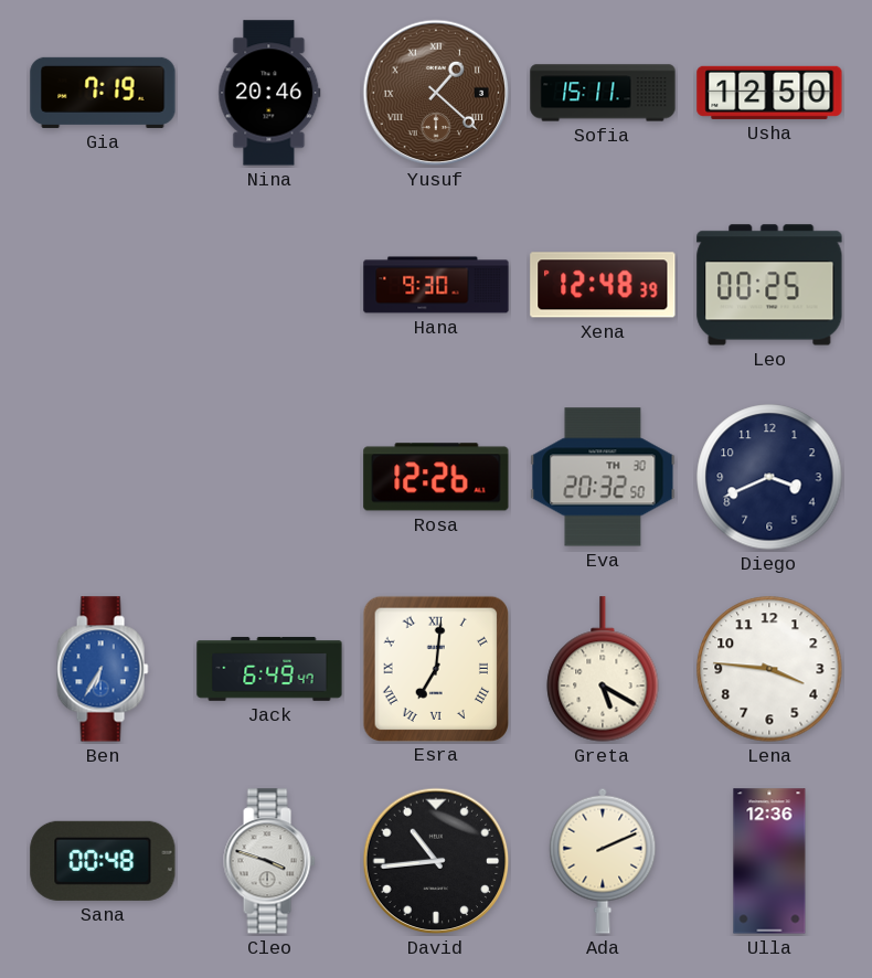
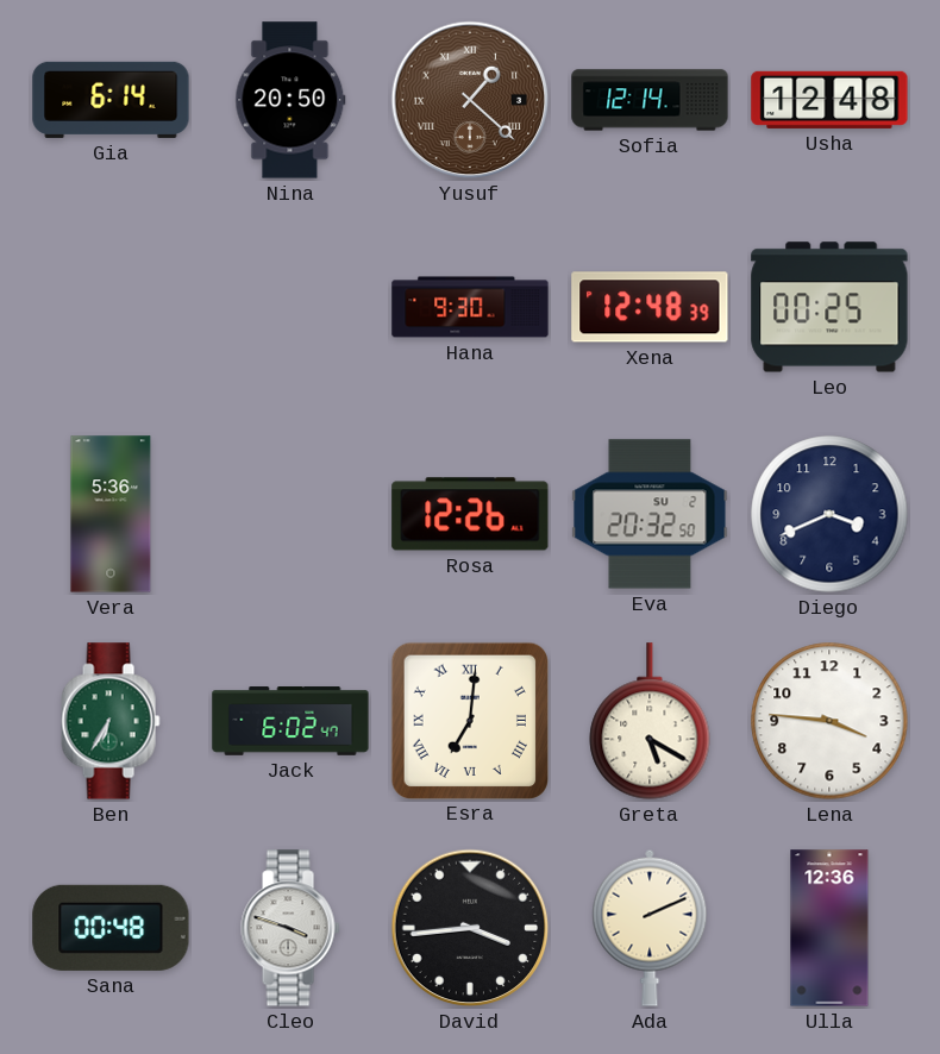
Gia: 7:19 -> 6:14
Nina: 20:46 -> 20:50
Sofia: 15:11 -> 12:14
Usha: 12:50 -> 12:48
Vera: none -> 5:36
Eva date: TH 30 -> SU 2
Ben dial: blue -> green
Jack: 6:49 -> 6:02
David: 10:44 -> 3:44
